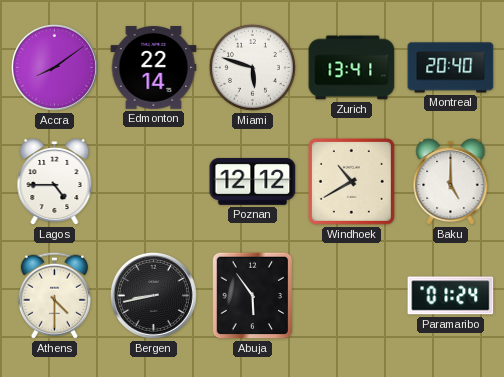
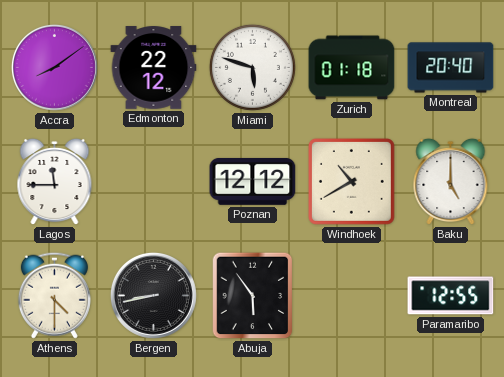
Edmonton: 22:14 -> 22:12
Zurich: 13:41 -> 01:18
Lagos: 4:45 -> 11:45
Paramaribo: 01:24 -> 12:55
